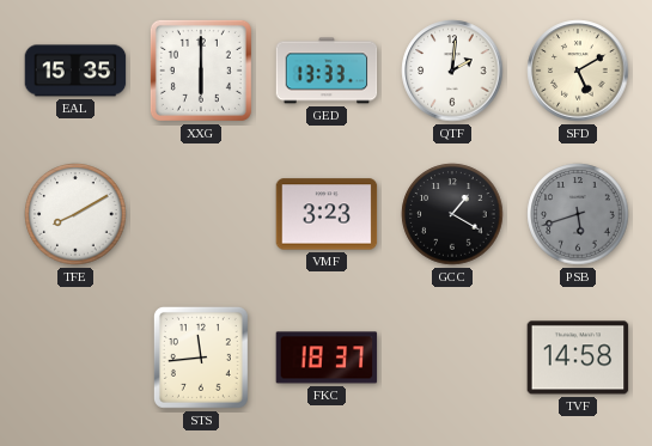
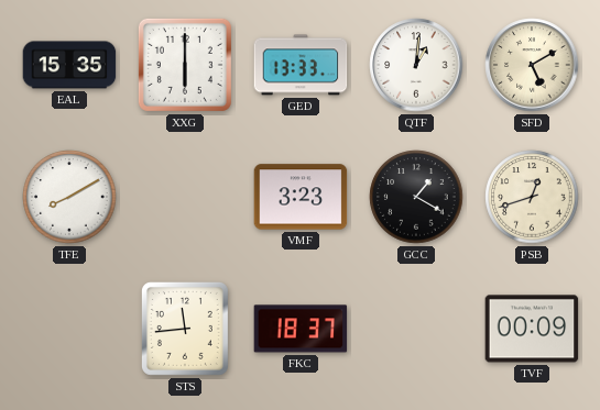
QTF: 2:01 -> 1:01
PSB: 5:42 -> 12:42
PSB dial: grey -> cream
TVF: 14:58 -> 00:09
